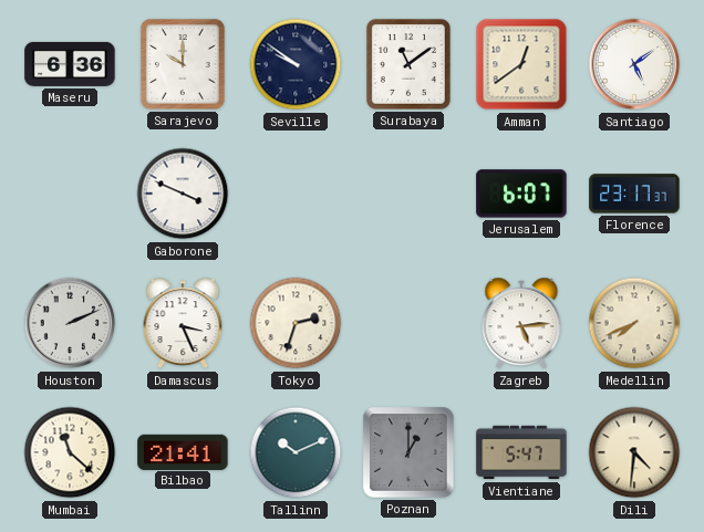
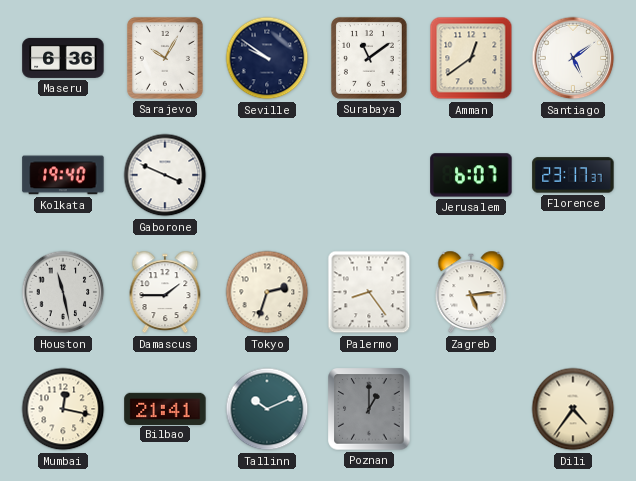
Sarajevo: 10:00 -> 10:05
Kolkata: none -> 19:40
Houston: 2:11 -> 11:28
Damascus: 3:26 -> 1:45
Palermo: none -> 8:24
Medellin: 7:41 -> none
Mumbai: 11:22 -> 12:17
Vientiane: 5:47 -> none
Dili: 4:31 -> 4:36
